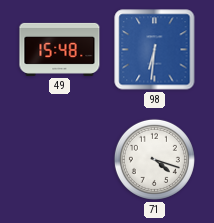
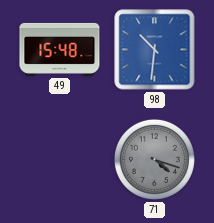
98: 6:31 -> 10:31
71 dial: white -> grey
